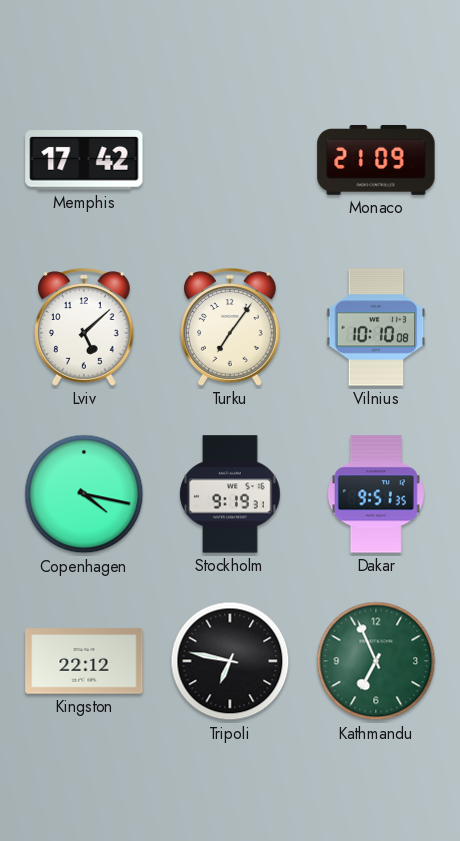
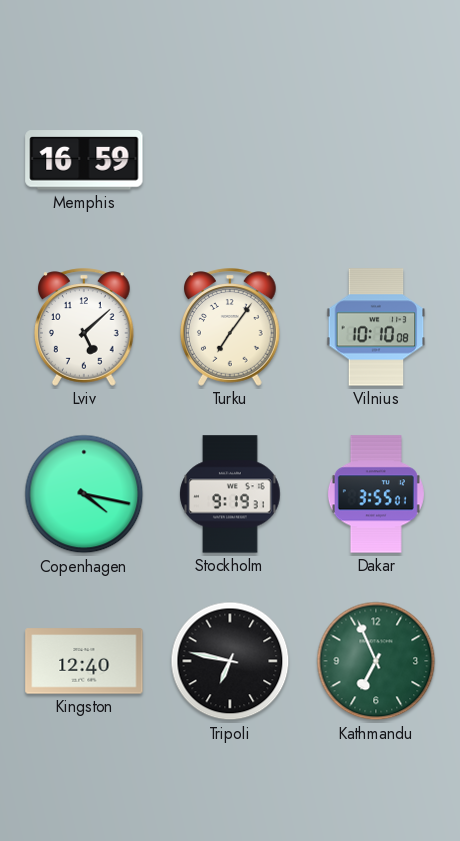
Memphis: 17:42 -> 16:59
Monaco: 21:09 -> none
Dakar: 9:51 -> 3:55
Kingston: 22:12 -> 12:40
